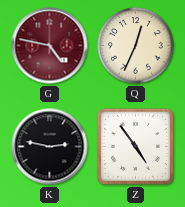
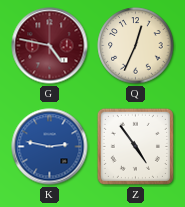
K dial: black -> blue
